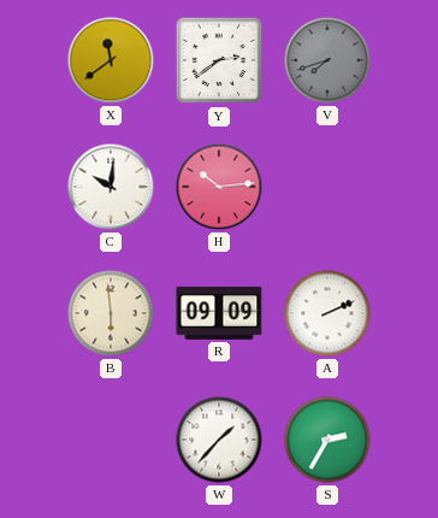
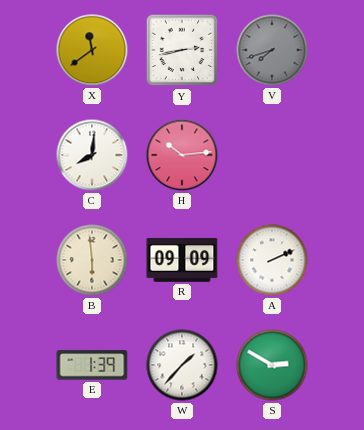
Y: 2:39 -> 2:43
C: 10:01 -> 8:01
E: none -> 1:39
S: 2:35 -> 2:50
